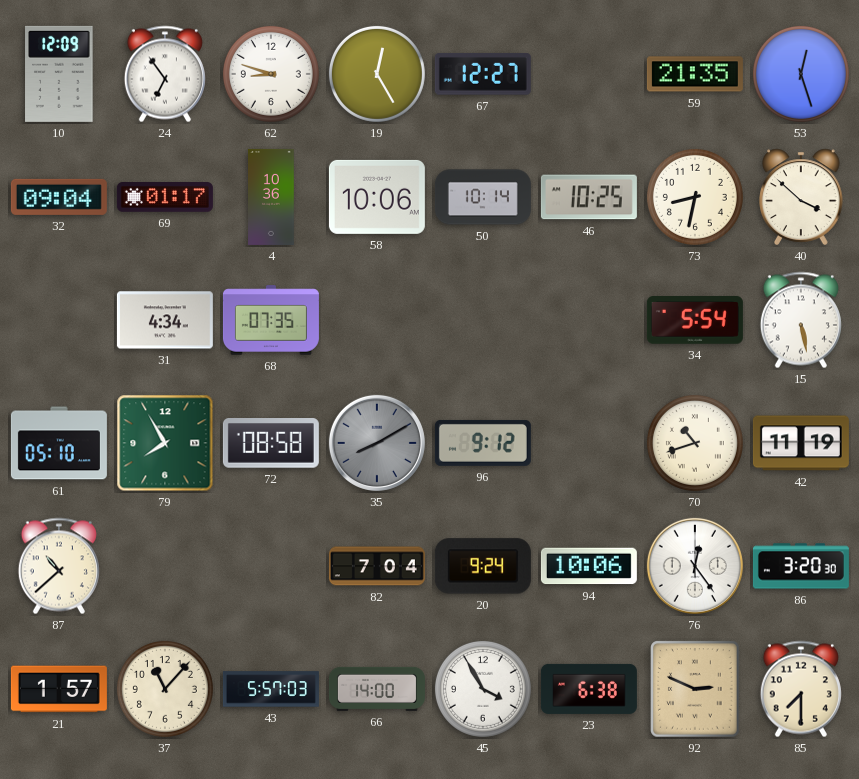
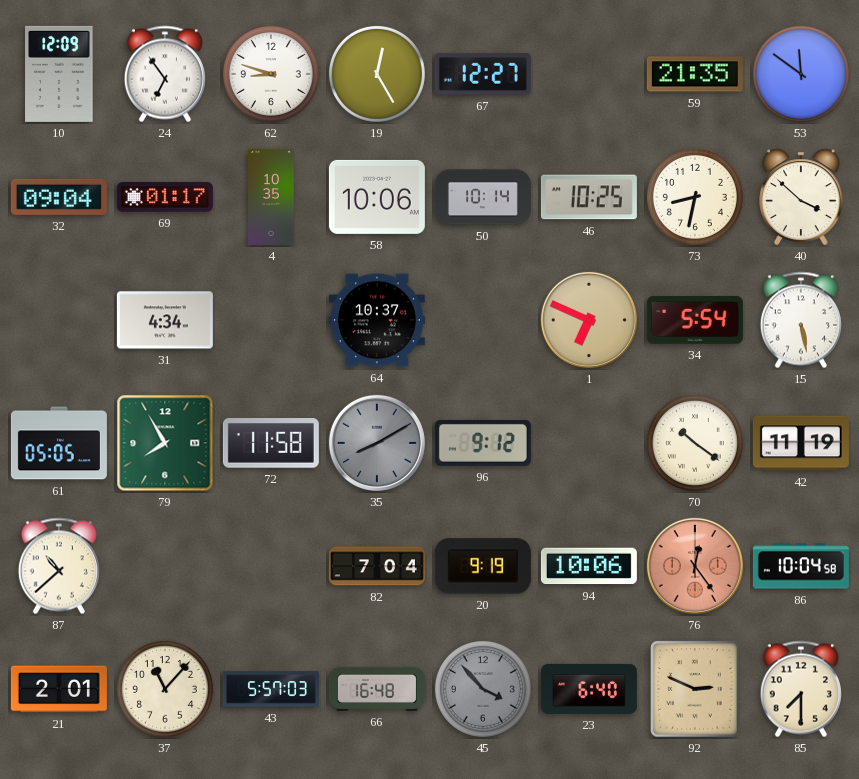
53: 12:27 -> 11:51
4: 10:36 -> 10:35
68: 07:35 -> none
64: none -> 10:37
1: none -> 6:49
61: 05:10 -> 05:05
72: 08:58 -> 11:58
70: 10:42 -> 10:21
20: 9:24 -> 9:19
76 dial: white -> salmon
86: 3:20 -> 10:04
21: 1:57 -> 2:01
66: 14:00 -> 16:48
45: 3:55 -> 3:53
45 dial: white -> grey
23: 6:38 -> 6:40
